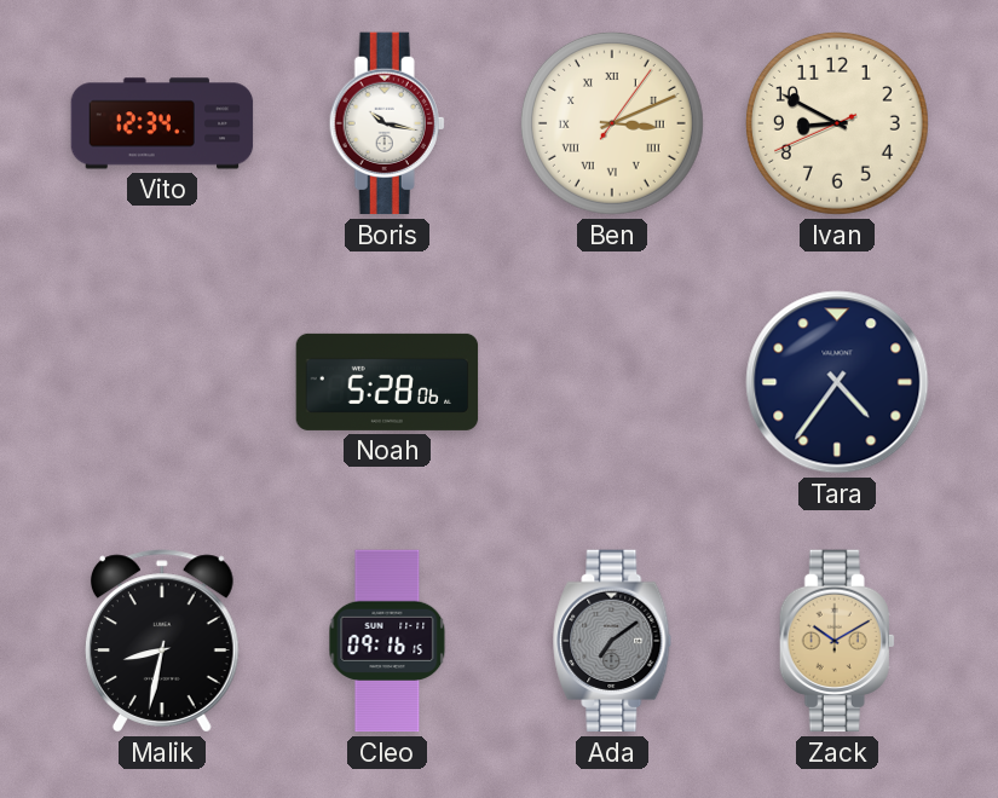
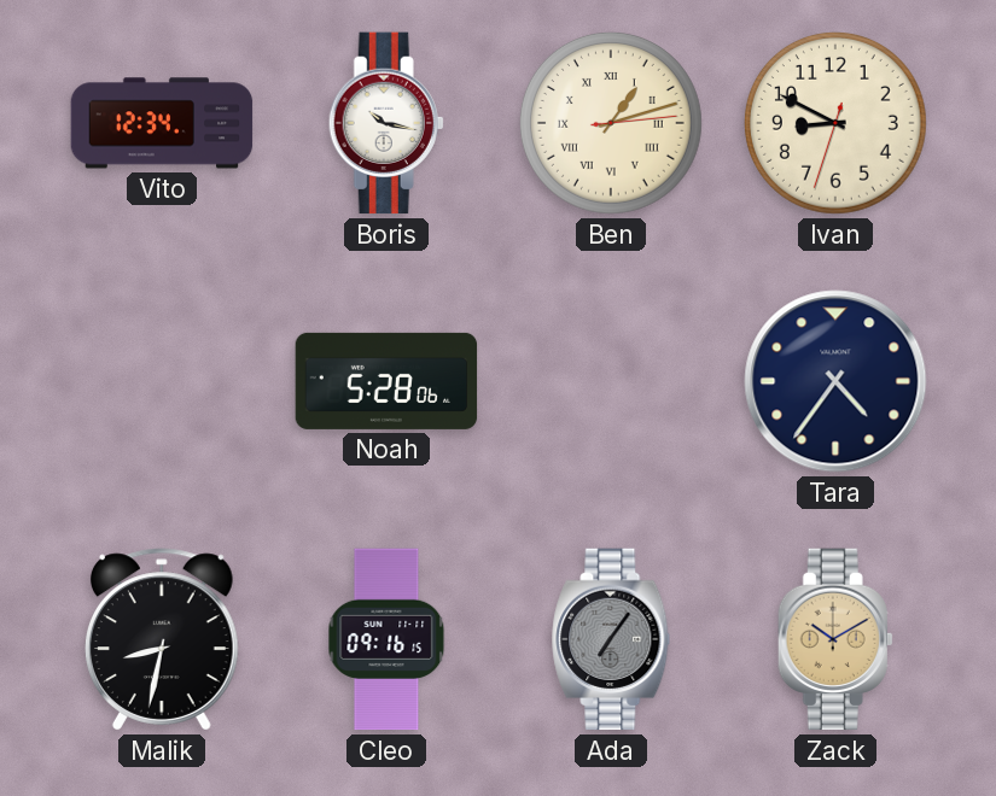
Ben: 3:11 -> 1:12
Ivan: 8:49:41 -> 8:49:33
Ada: 7:09 -> 7:06
